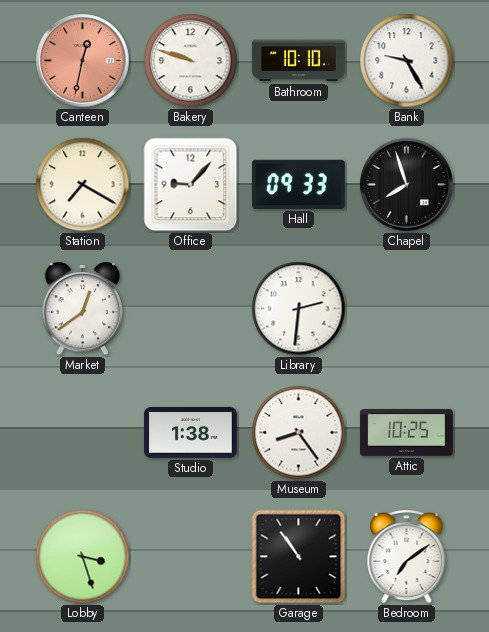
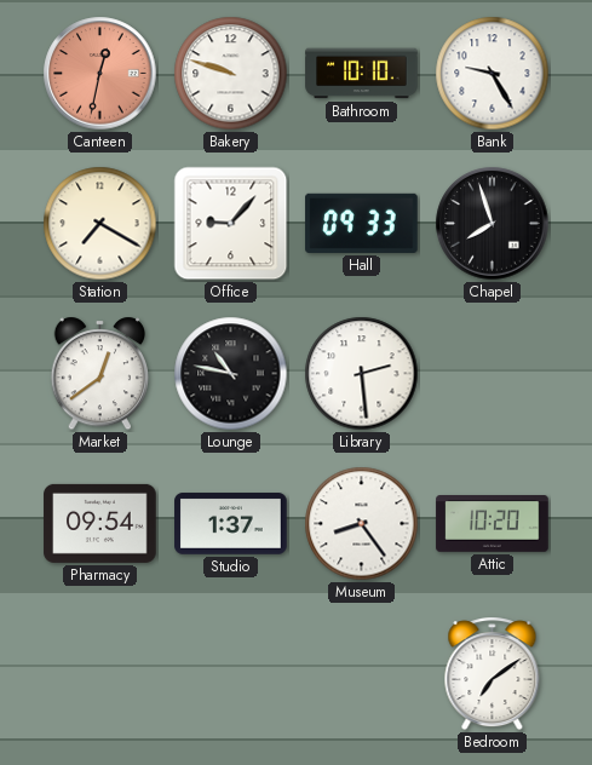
Lounge: none -> 10:47
Library: 2:31 -> 2:29
Pharmacy: none -> 09:54
Studio: 1:38 -> 1:37
Attic: 10:25 -> 10:20
Lobby: 3:27 -> none
Garage: 10:54 -> none
